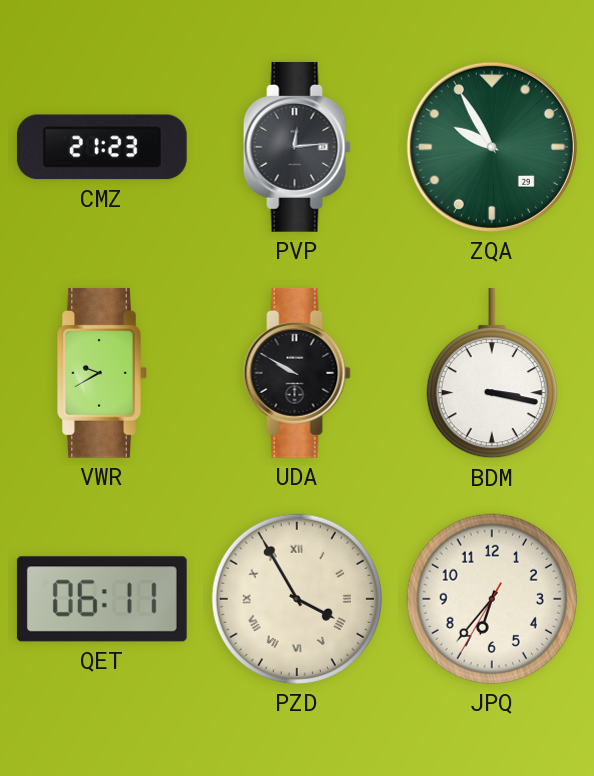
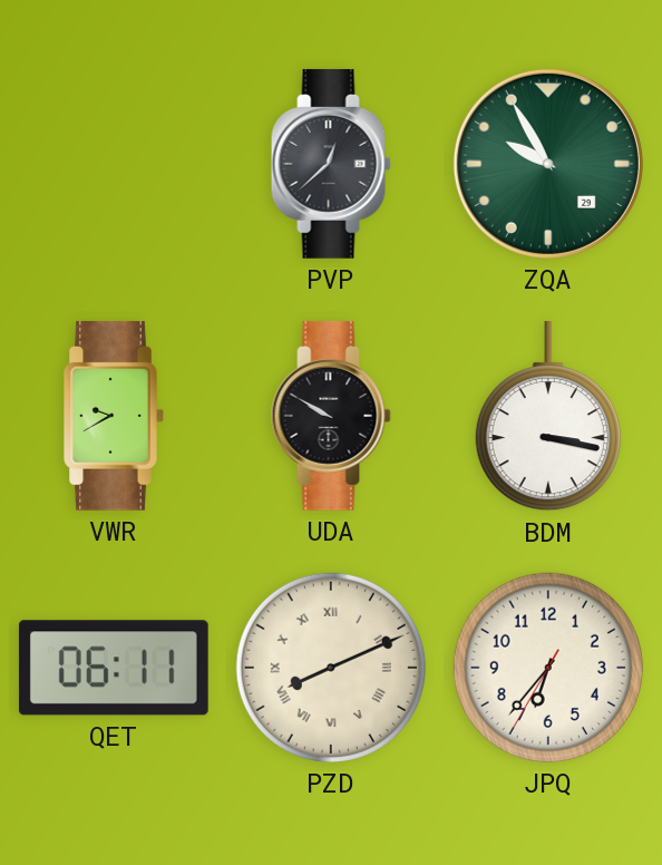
CMZ: 21:23 -> none
PVP: 12:14 -> 12:38
PZD: 3:55 -> 8:11
